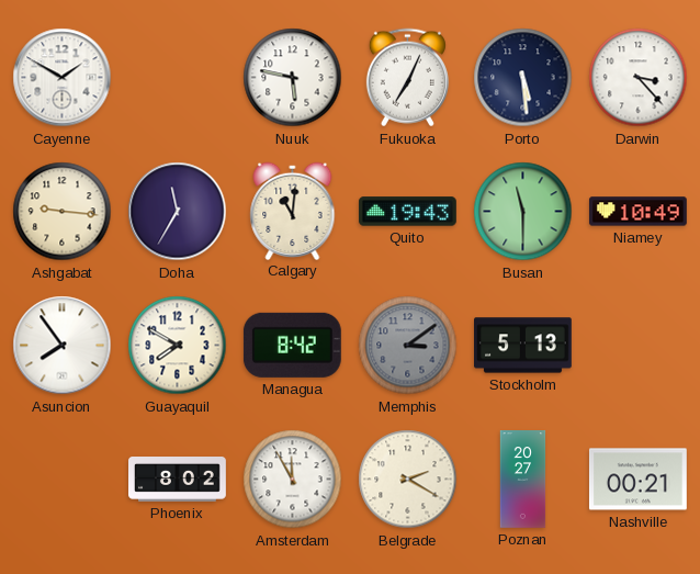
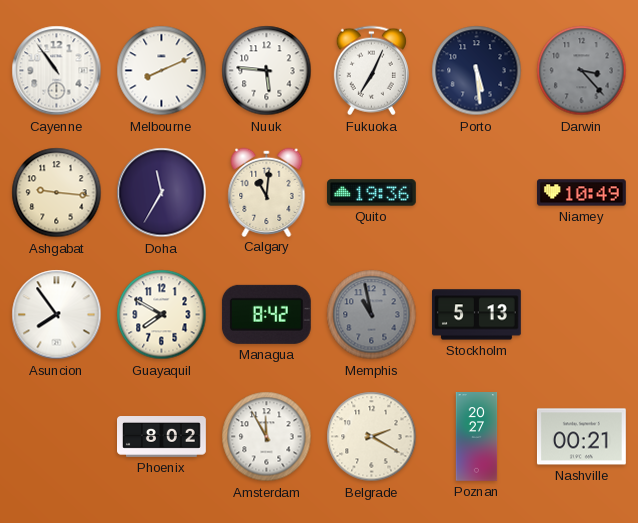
Cayenne: 1:50 -> 10:54
Melbourne: none -> 8:11
Nuuk: 5:47 -> 5:46
Darwin dial: white -> grey
Quito: 19:43 -> 19:36
Busan: 11:30 -> none
Memphis: 3:09 -> 10:58
